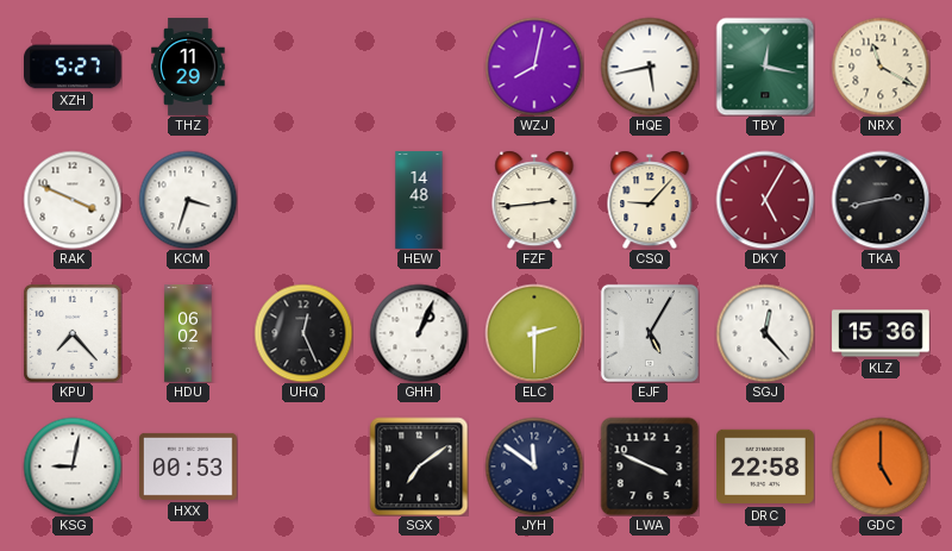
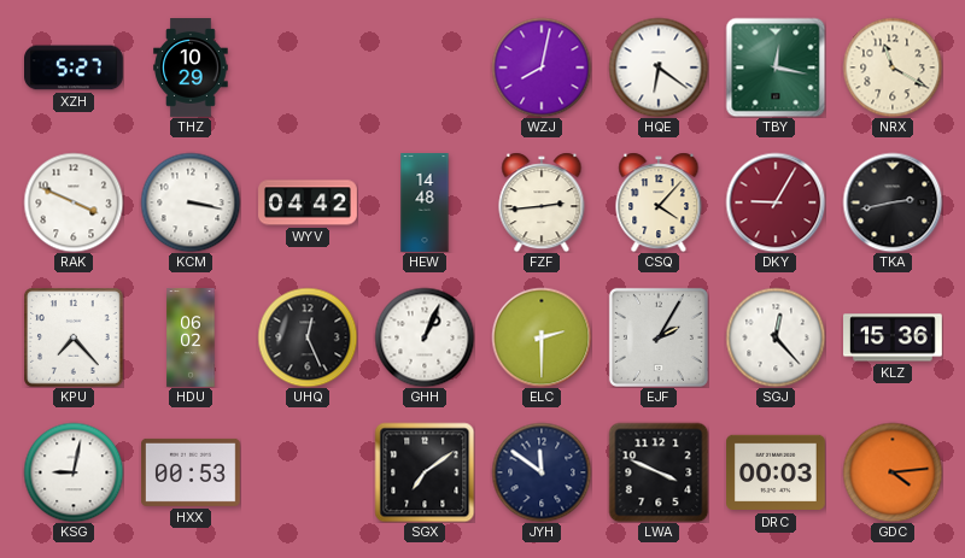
THZ: 11:29 -> 10:29
HQE: 5:43 -> 6:21
KCM: 3:33 -> 3:17
WYV: none -> 04:42
CSQ: 9:07 -> 4:07
DKY: 5:05 -> 9:05
EJF: 5:05 -> 2:05
DRC: 22:58 -> 00:03
GDC: 5:00 -> 4:14
